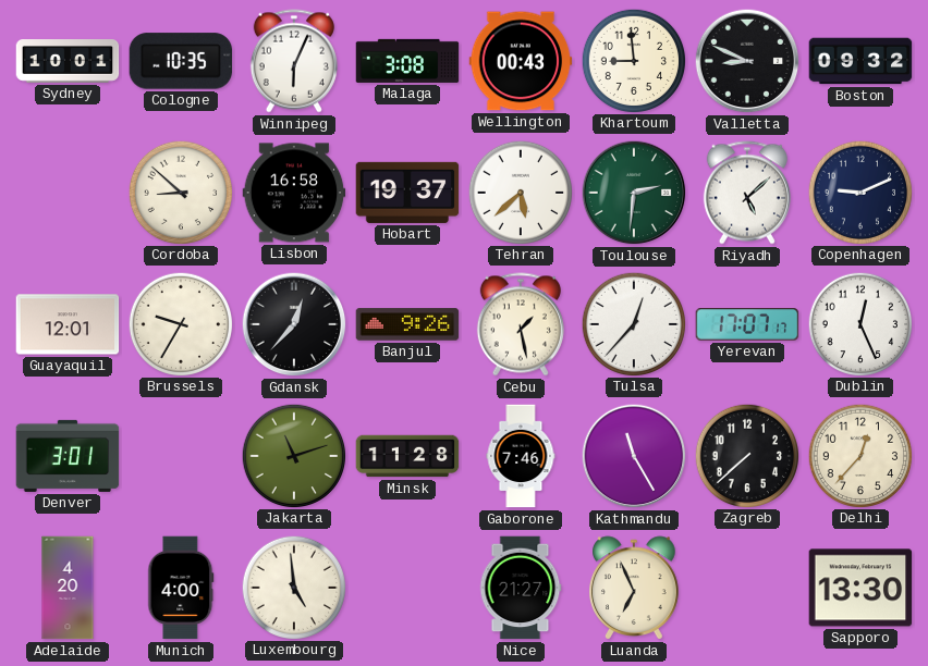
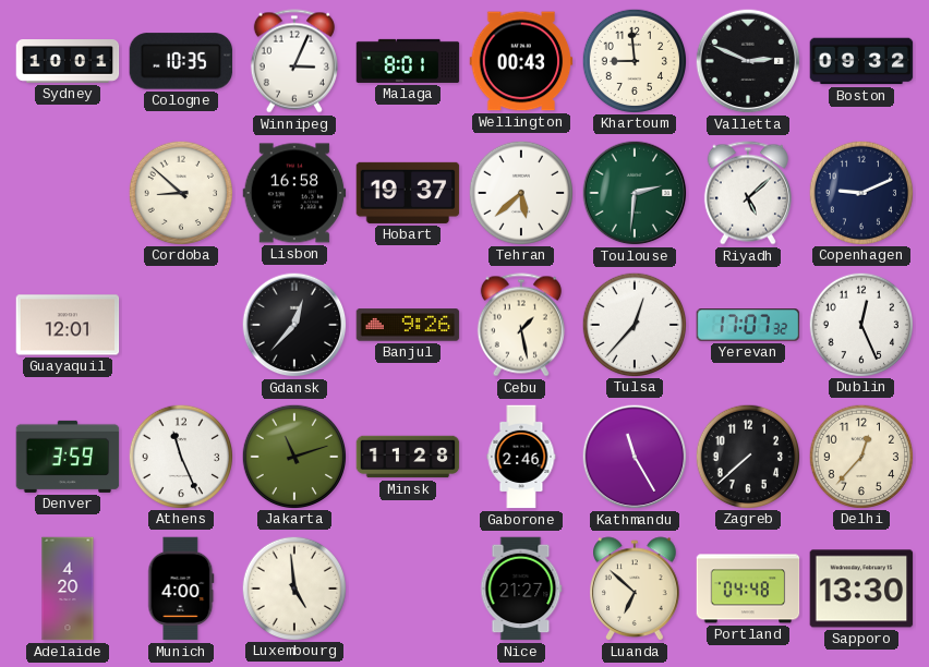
Winnipeg: 6:04 -> 3:04
Malaga: 3:08 -> 8:01
Valletta: 8:49 -> 2:49
Brussels: 9:35 -> none
Yerevan: 17:07:17 -> 17:07:32
Denver: 3:01 -> 3:59
Athens: none -> 11:26
Gaborone: 7:46 -> 2:46
Luanda: 6:56 -> 6:52
Portland: none -> 04:48
